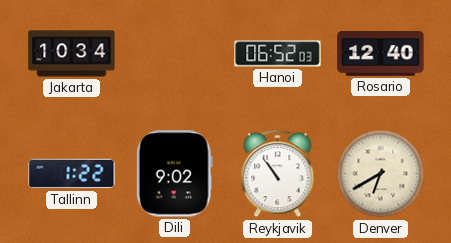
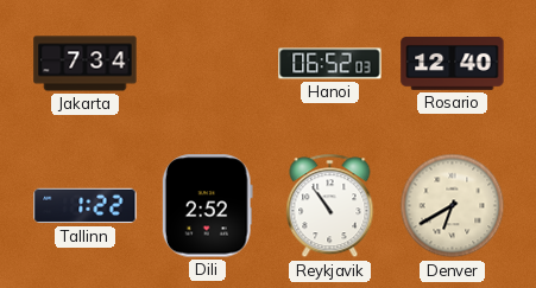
Jakarta: 10:34 -> 7:34
Dili: 9:02 -> 2:52
